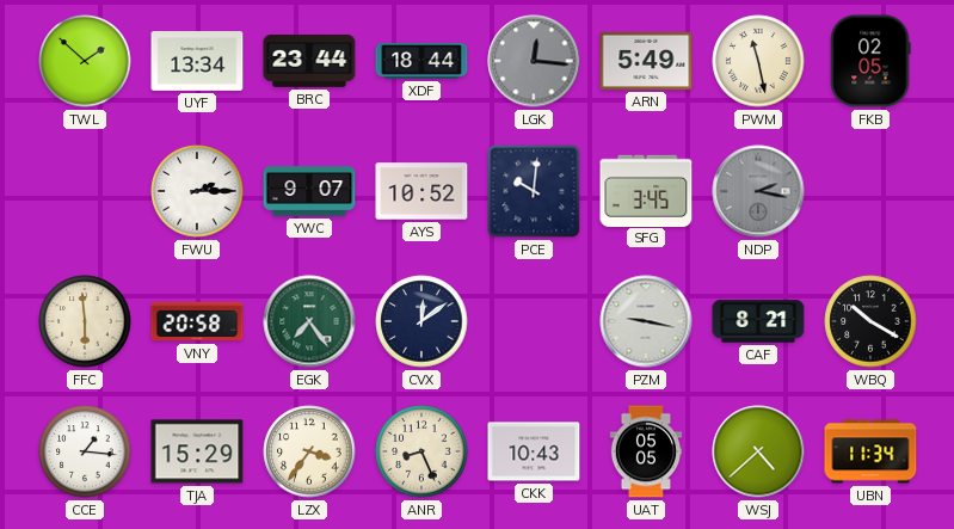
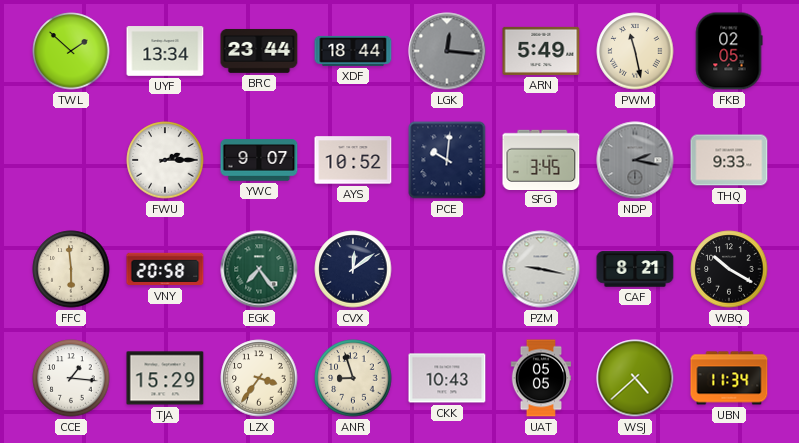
THQ: none -> 9:33
ANR: 8:26 -> 8:57
